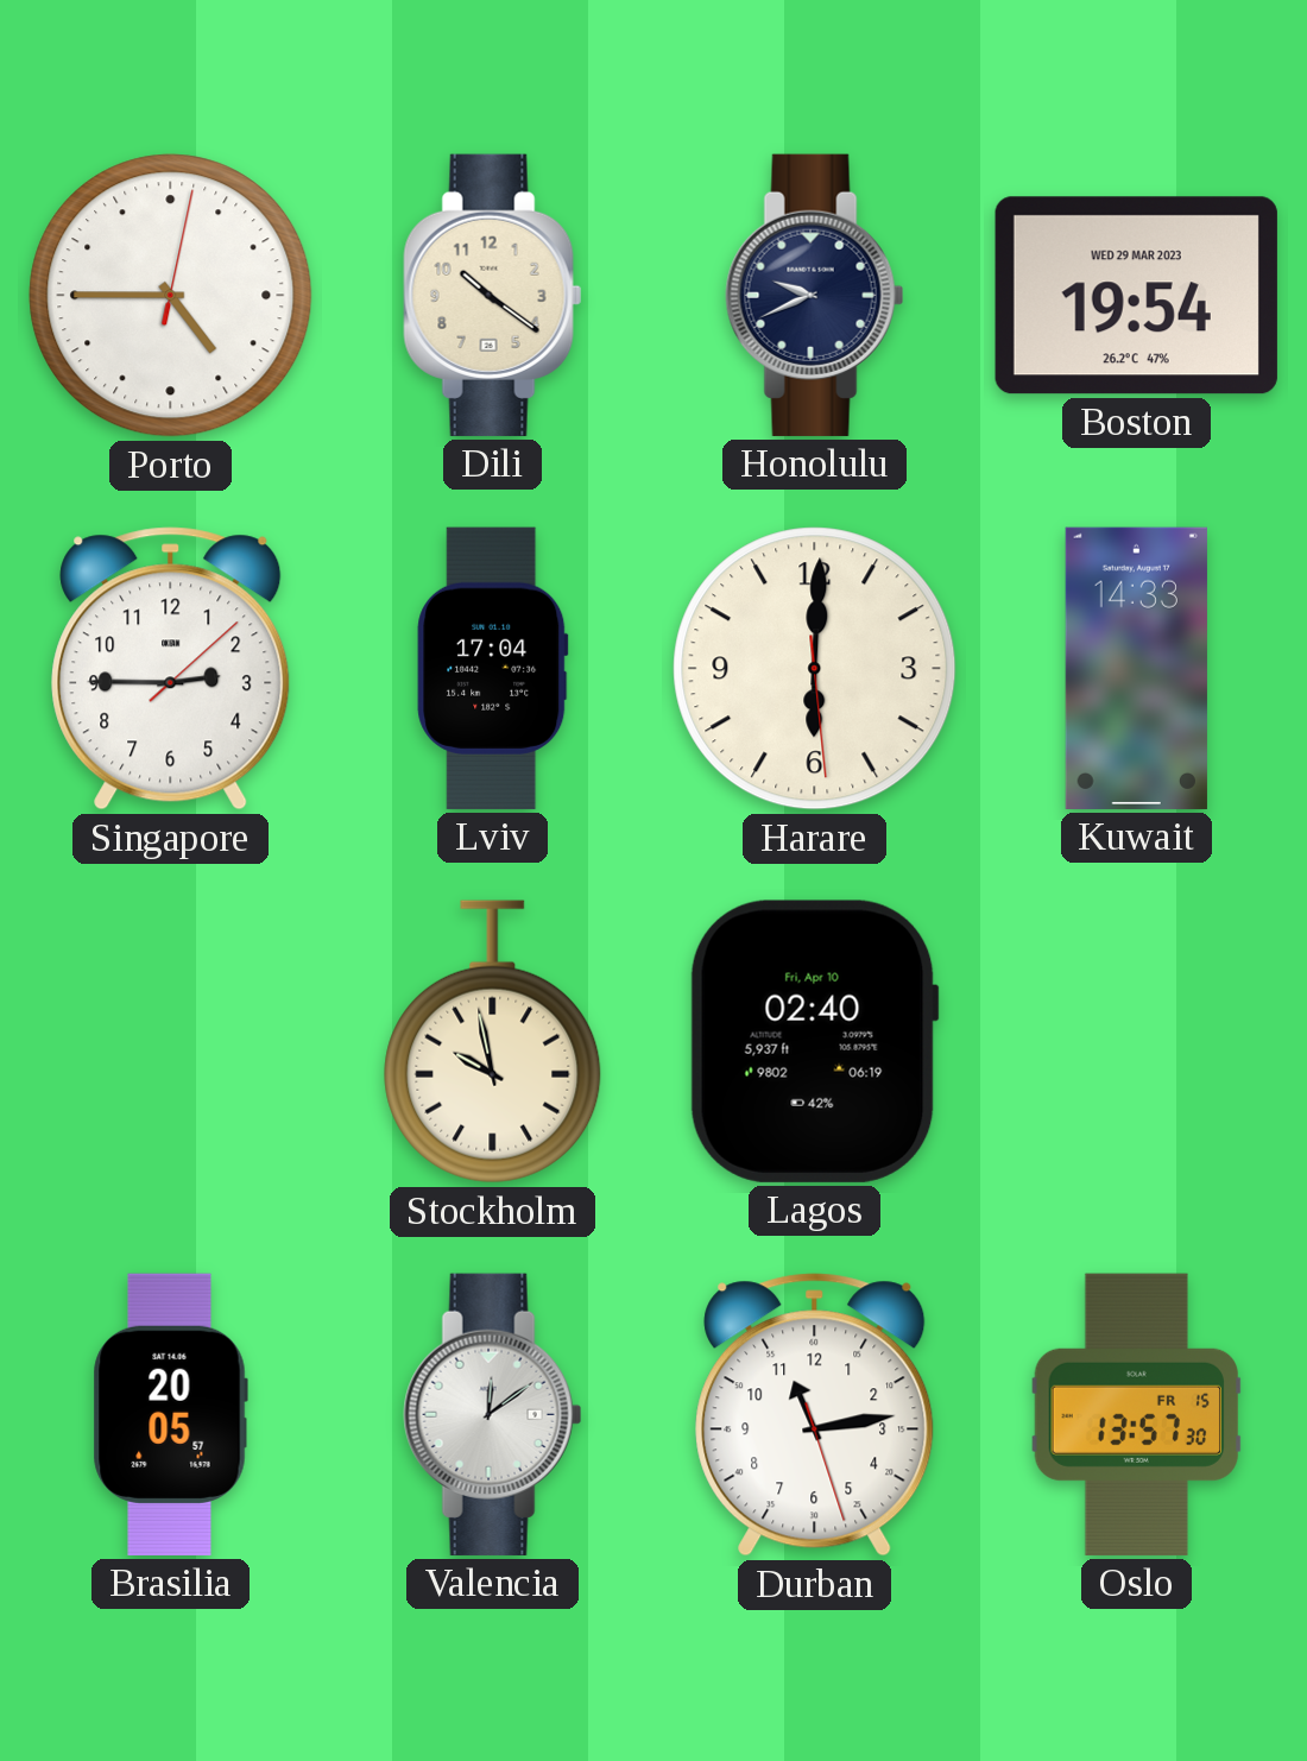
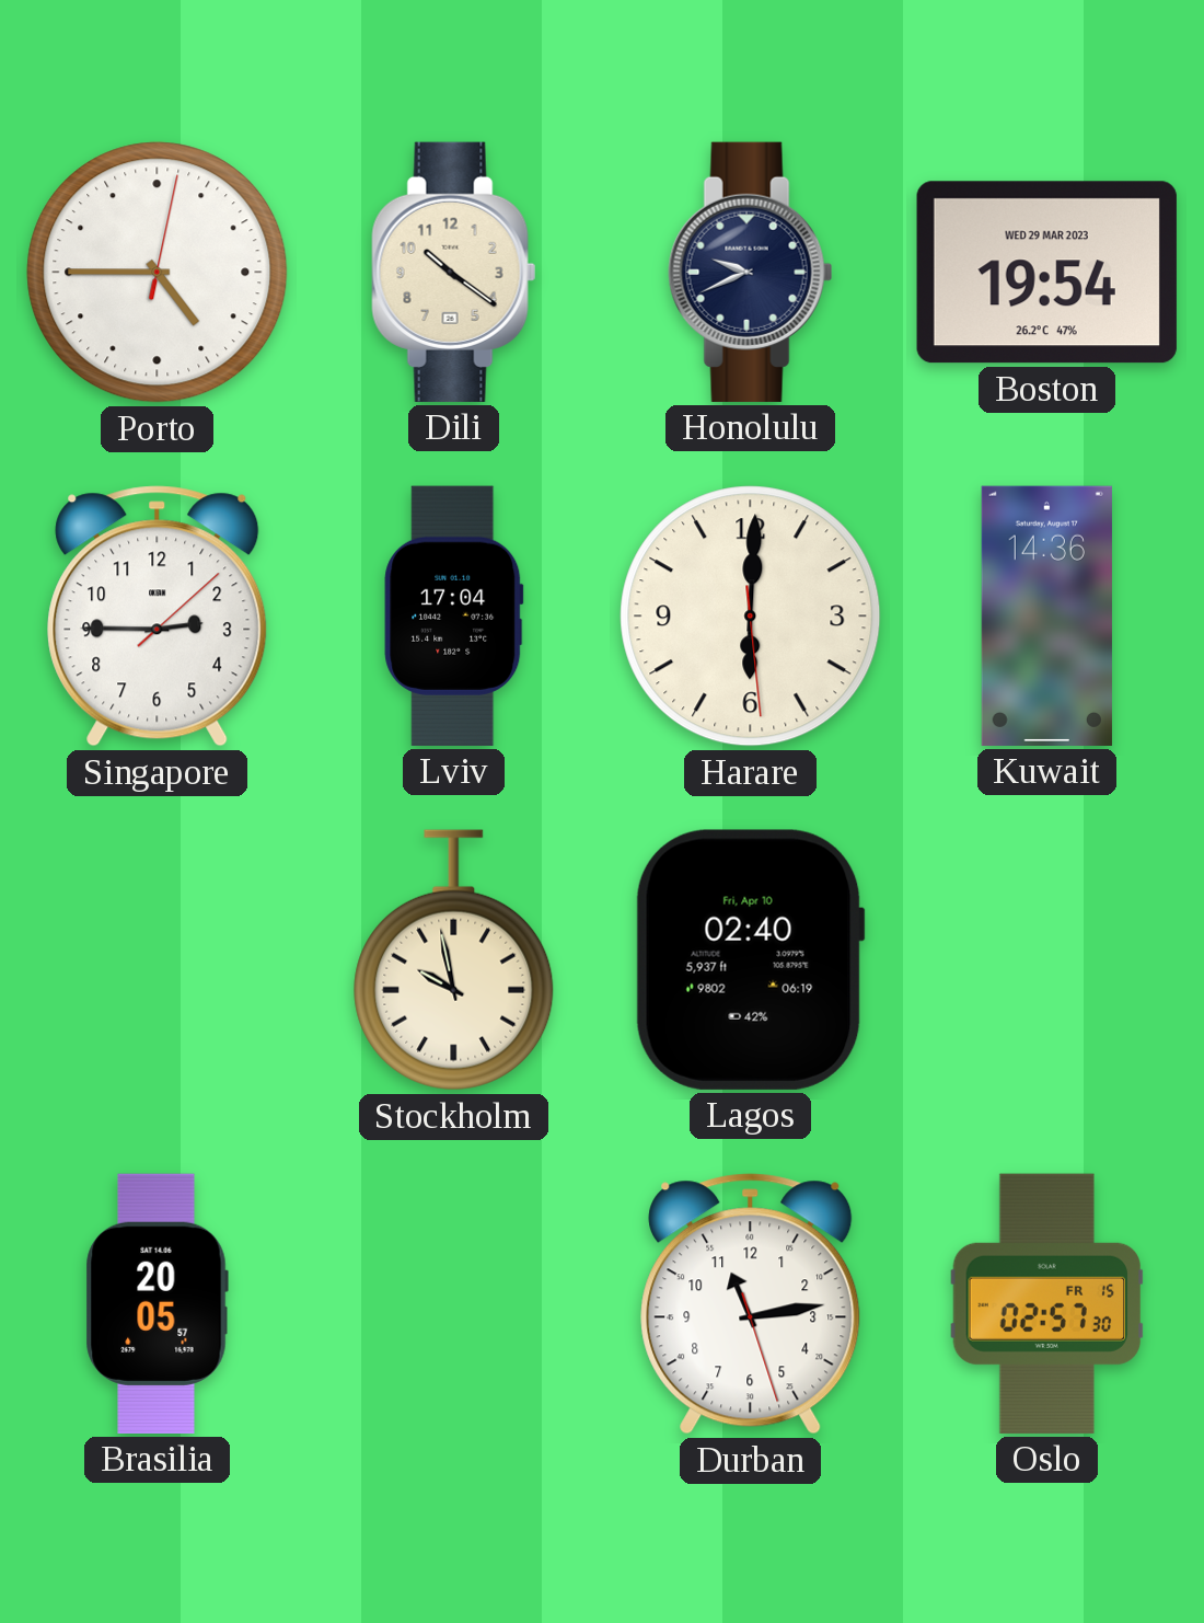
Kuwait: 14:33 -> 14:36
Valencia: 12:09 -> none
Oslo: 13:57 -> 02:57
